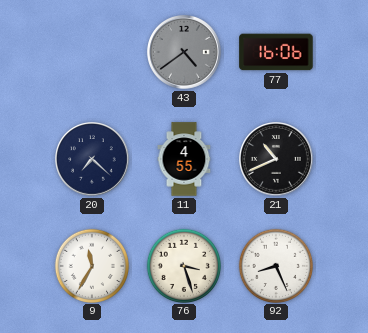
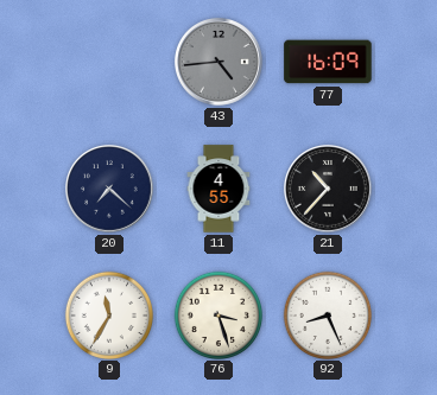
43: 4:39 -> 4:44
77: 16:06 -> 16:09
21: 10:41 -> 10:37
